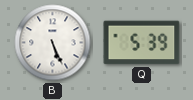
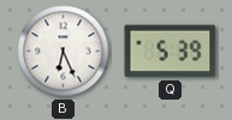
B: 5:26 -> 6:26
